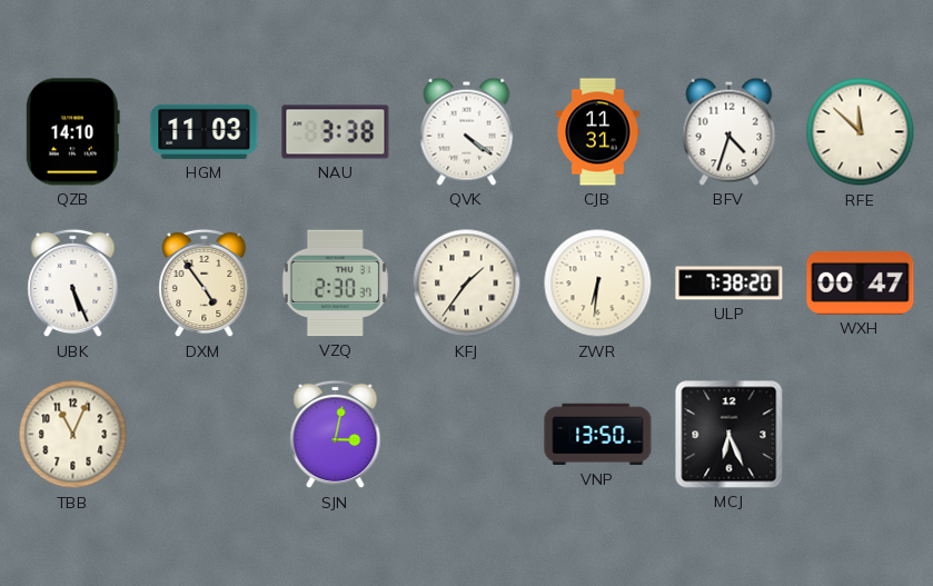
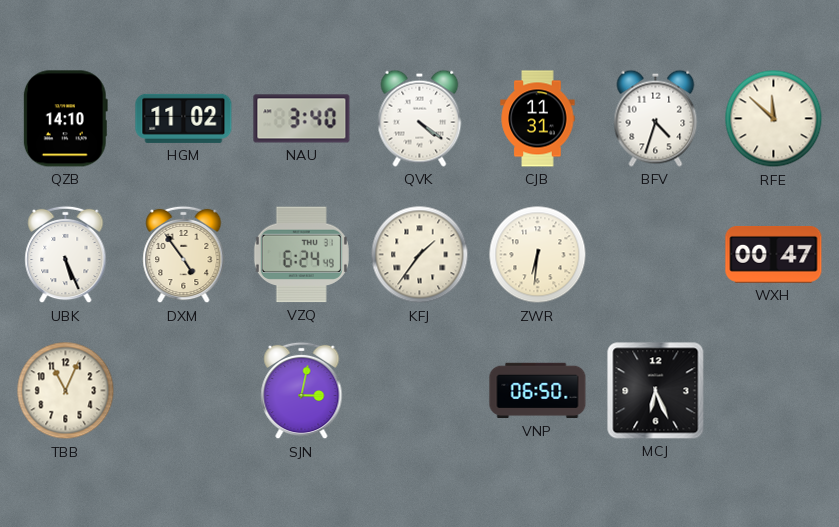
HGM: 11:03 -> 11:02
NAU: 3:38 -> 3:40
VZQ: 2:30 -> 6:24
ULP: 7:38 -> none
VNP: 13:50 -> 06:50
